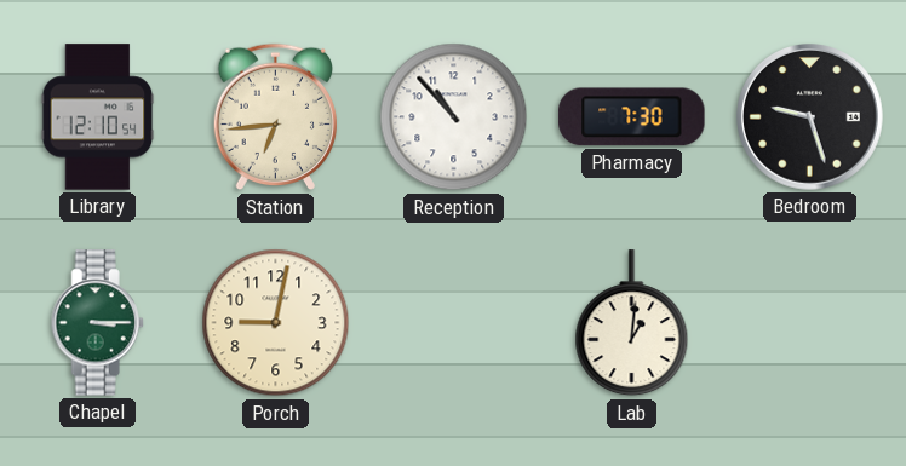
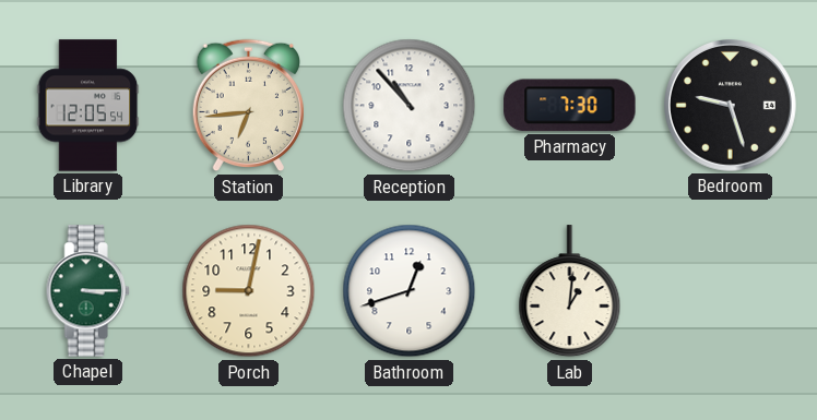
Library: 12:10 -> 12:05
Bathroom: none -> 12:42
